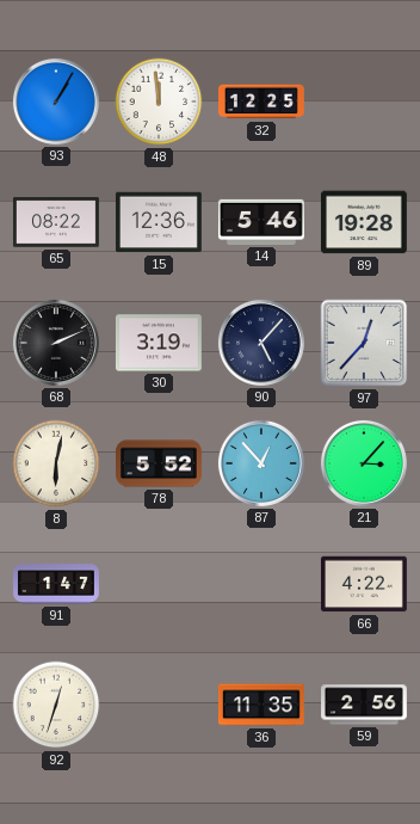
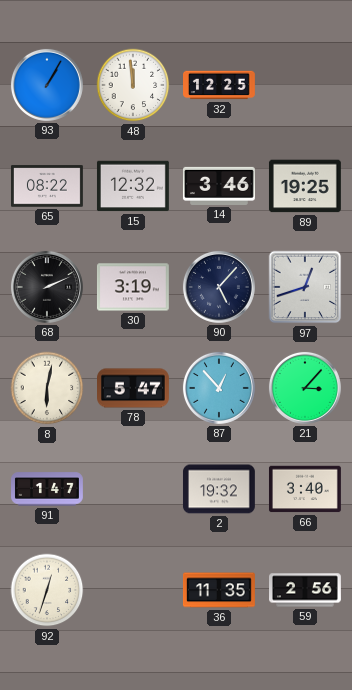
15: 12:36 -> 12:32
14: 5:46 -> 3:46
89: 19:28 -> 19:25
97: 12:37 -> 12:42
78: 5:52 -> 5:47
2: none -> 19:32
66: 4:22 -> 3:40
